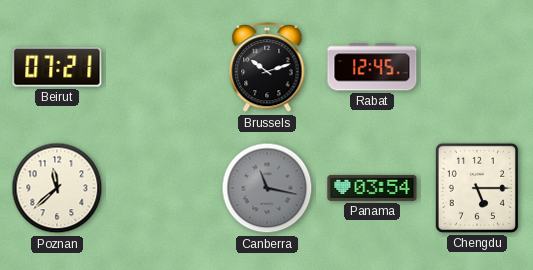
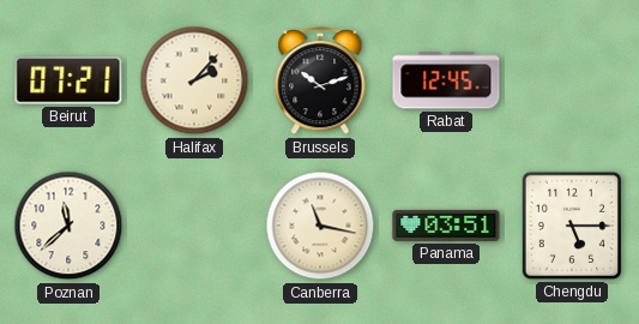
Halifax: none -> 2:07
Canberra dial: grey -> cream
Panama: 03:54 -> 03:51
